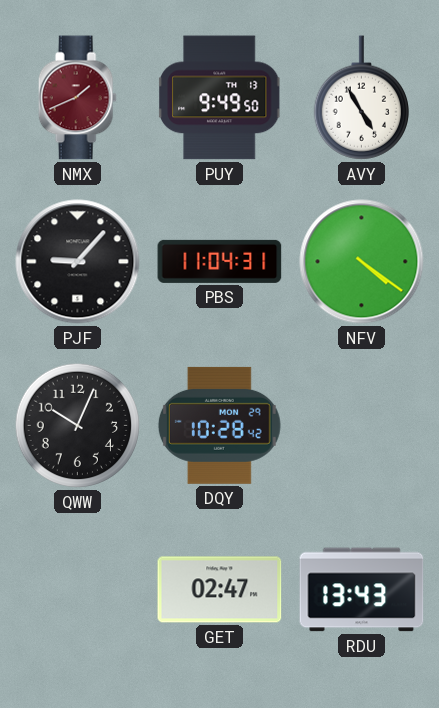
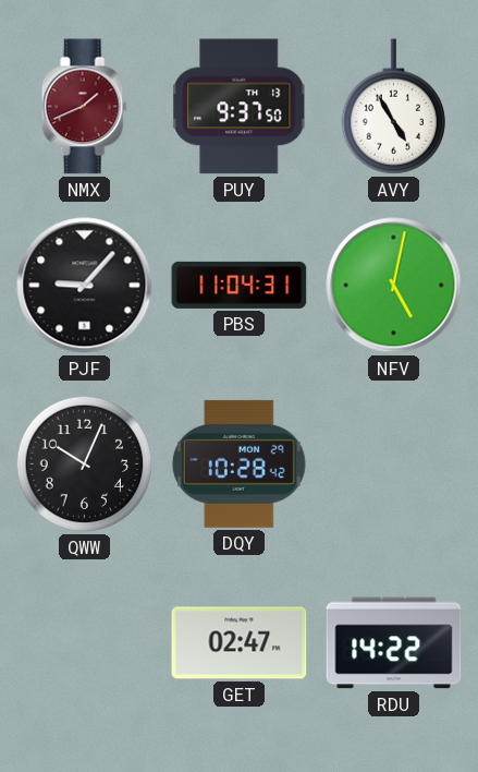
PUY: 9:49 -> 9:37
NFV: 4:21 -> 5:02
RDU: 13:43 -> 14:22
